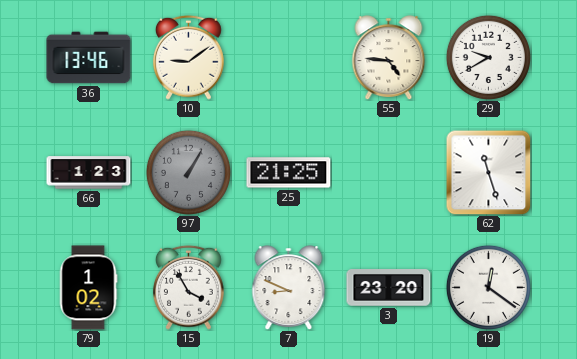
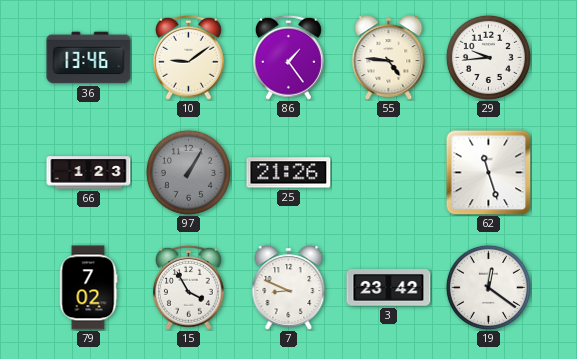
86: none -> 1:24
29: 9:40 -> 9:44
25: 21:25 -> 21:26
79: 1:02 -> 7:02
3: 23:20 -> 23:42
